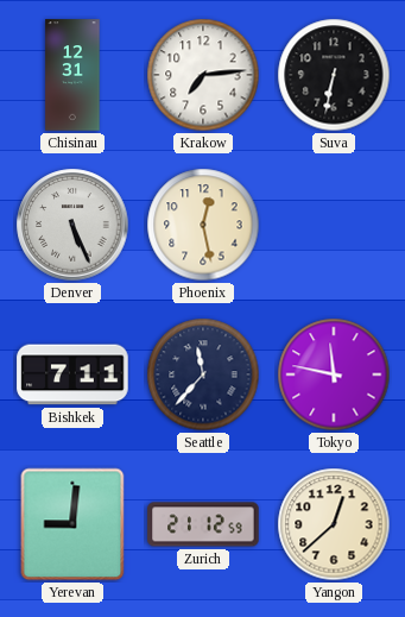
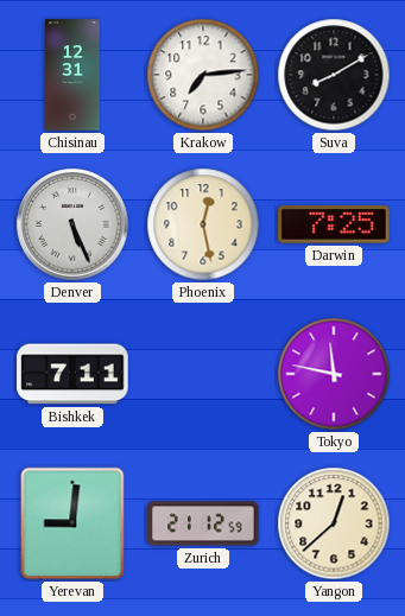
Suva: 6:32 -> 8:10
Darwin: none -> 7:25
Seattle: 11:37 -> none
